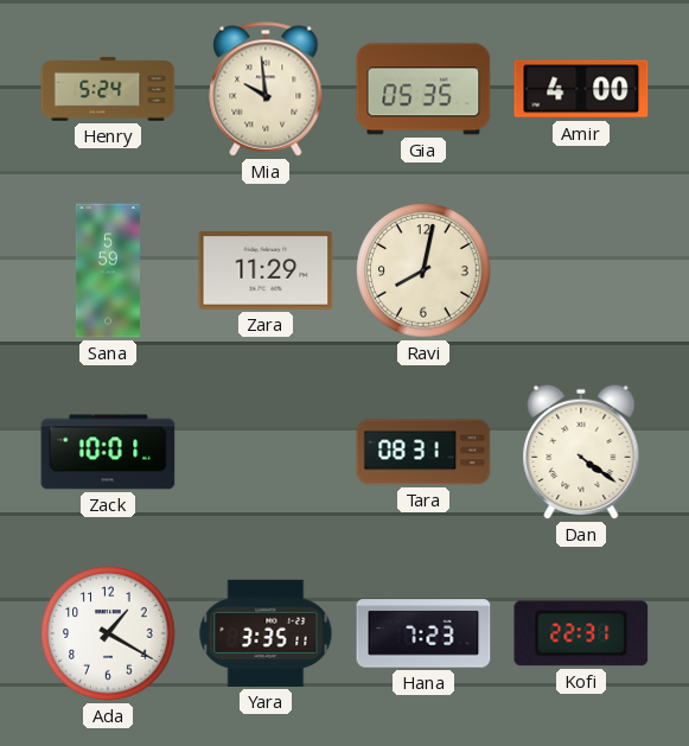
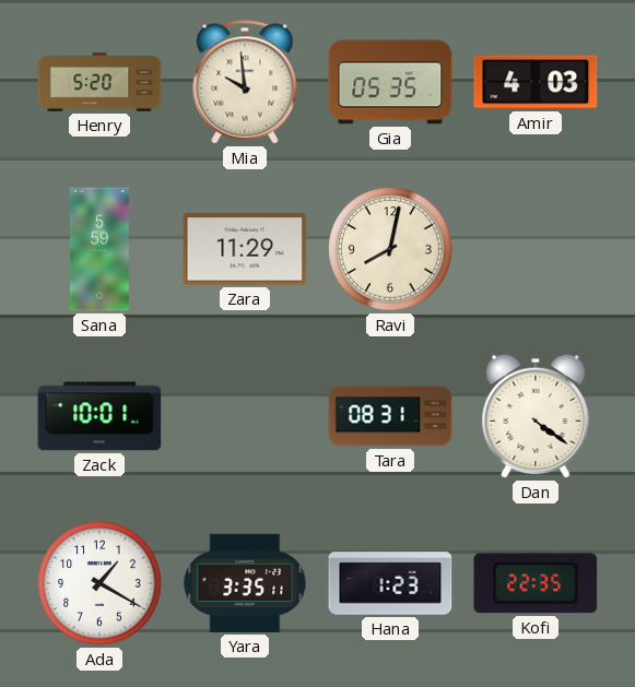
Henry: 5:24 -> 5:20
Amir: 4:00 -> 4:03
Hana: 7:23 -> 1:23
Kofi: 22:31 -> 22:35
